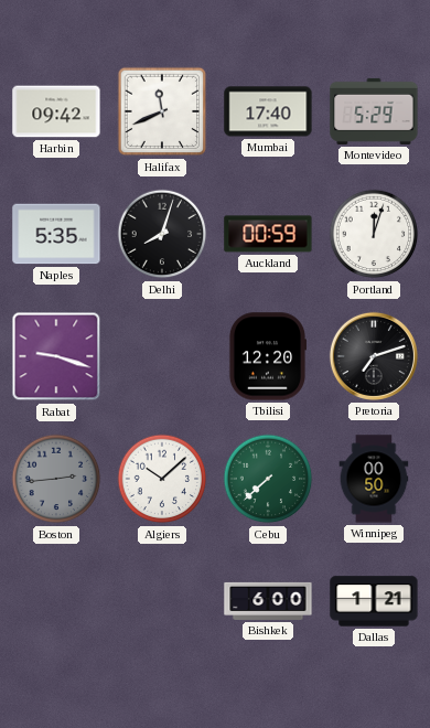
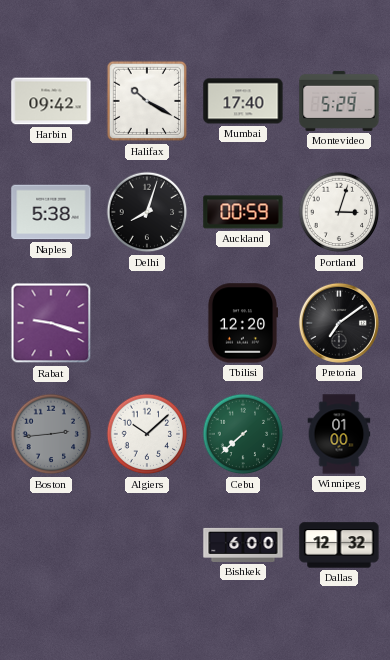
Halifax: 11:41 -> 10:20
Naples: 5:35 -> 5:38
Portland: 12:03 -> 3:03
Pretoria: 7:12 -> 7:09
Winnipeg: 00:50 -> 01:00
Dallas: 1:21 -> 12:32
